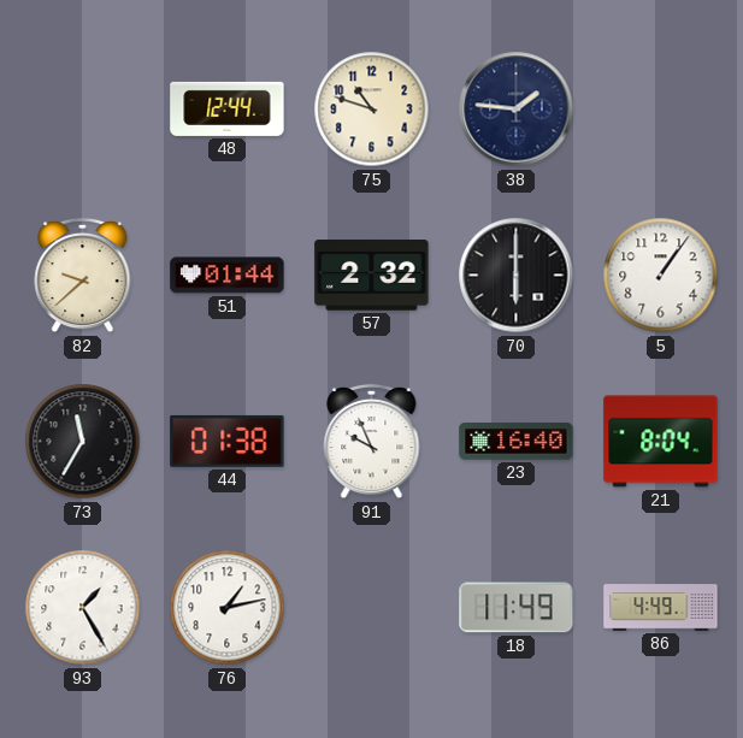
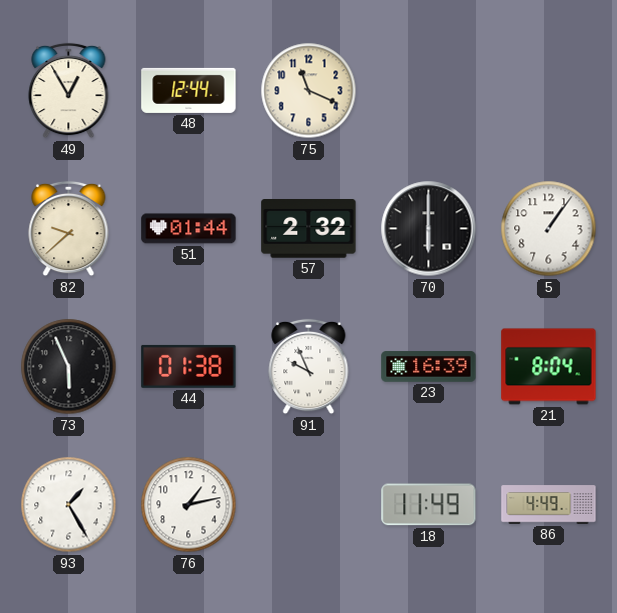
49: none -> 12:55
75: 10:48 -> 11:19
38: 1:46 -> none
73: 11:35 -> 5:56
23: 16:40 -> 16:39
